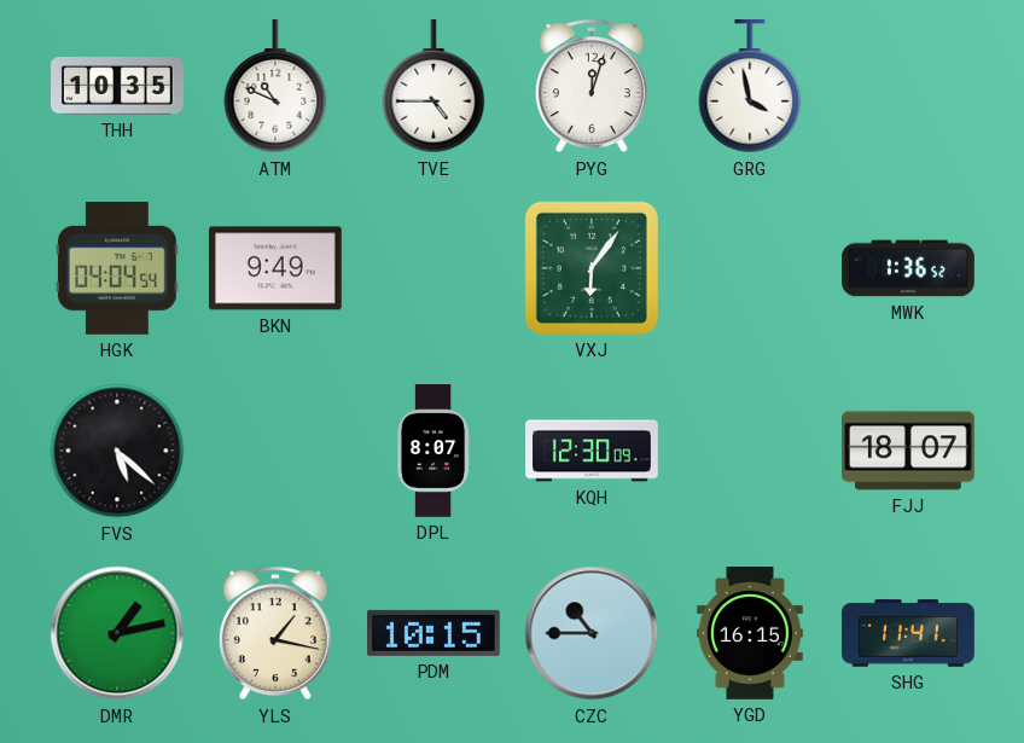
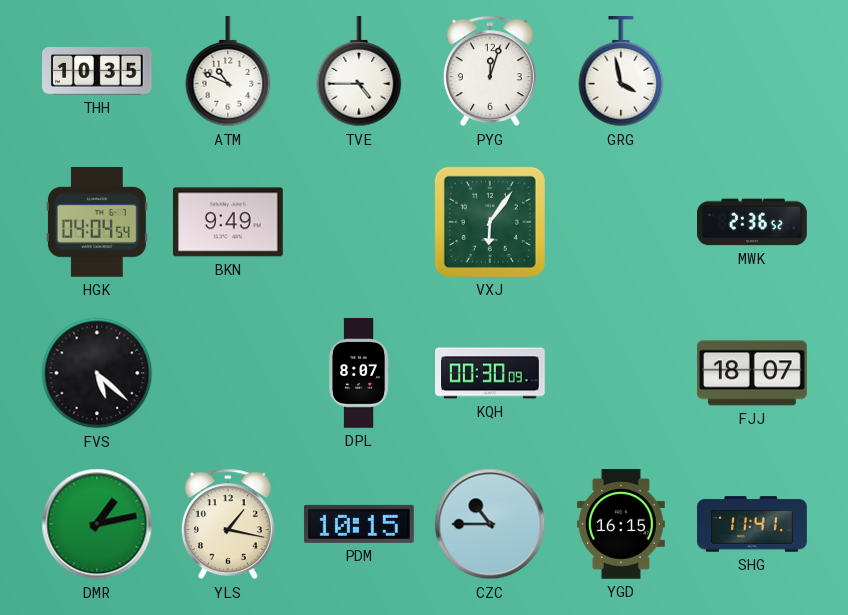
MWK: 1:36 -> 2:36
KQH: 12:30 -> 00:30
